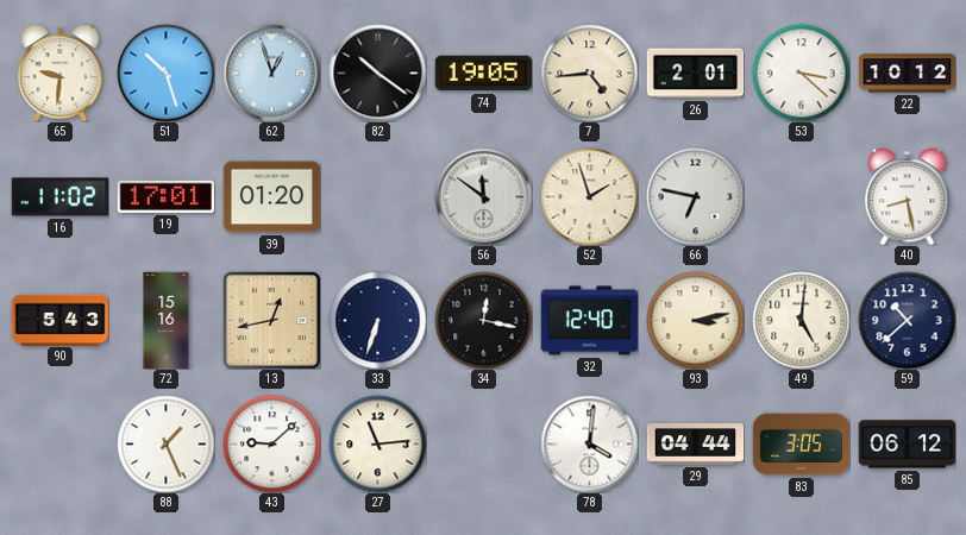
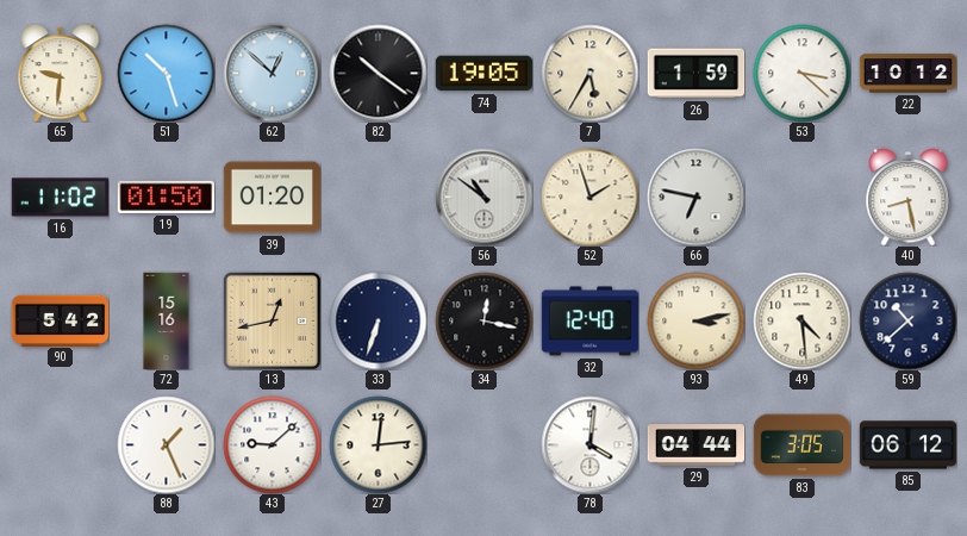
62: 12:57 -> 12:52
7: 4:44 -> 5:35
26: 2:01 -> 1:59
19: 17:01 -> 01:50
56: 11:51 -> 10:51
90: 5:43 -> 5:42
49: 5:01 -> 4:29
27: 11:14 -> 12:14
